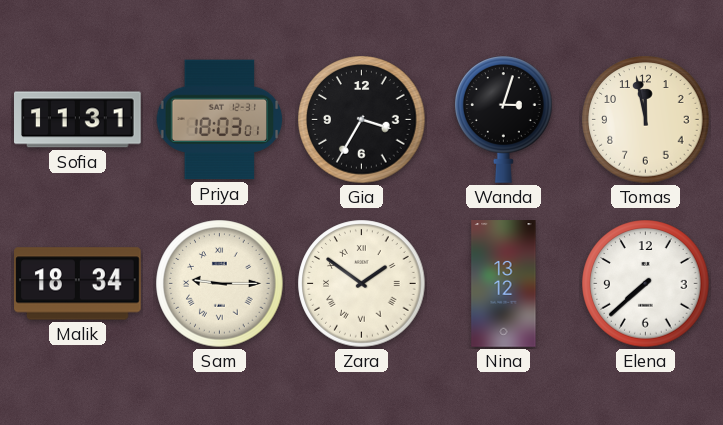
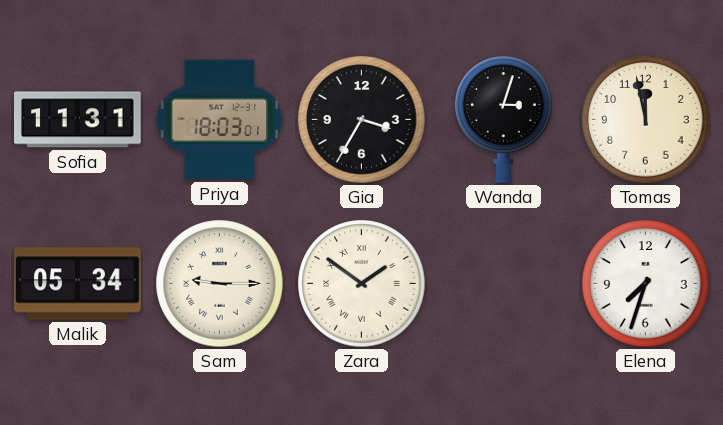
Malik: 18:34 -> 05:34
Nina: 13:12 -> none
Elena: 7:38 -> 7:33
